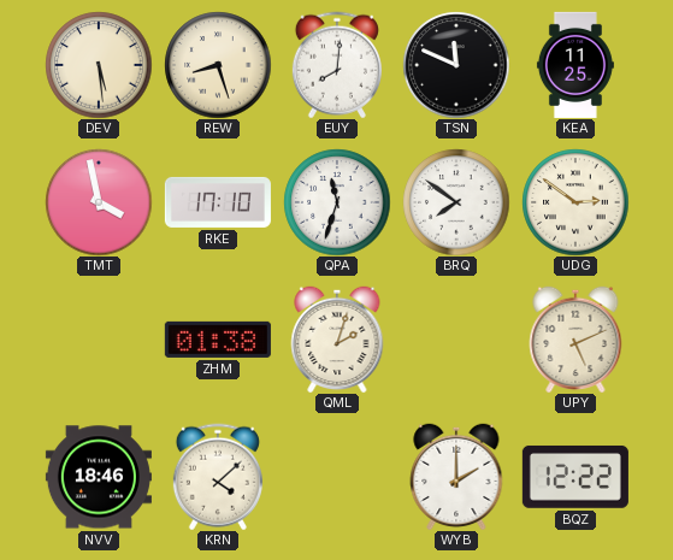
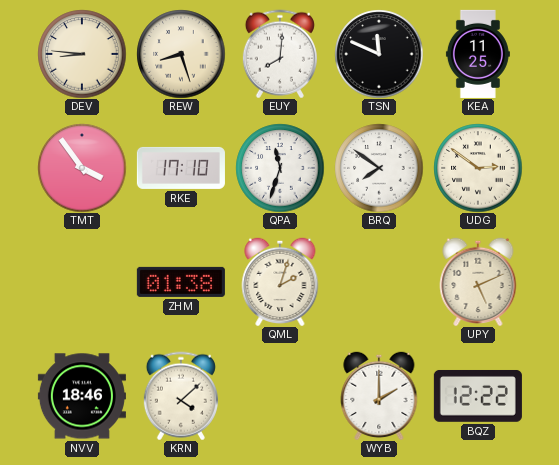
DEV: 5:29 -> 8:46
TMT: 3:58 -> 3:54
